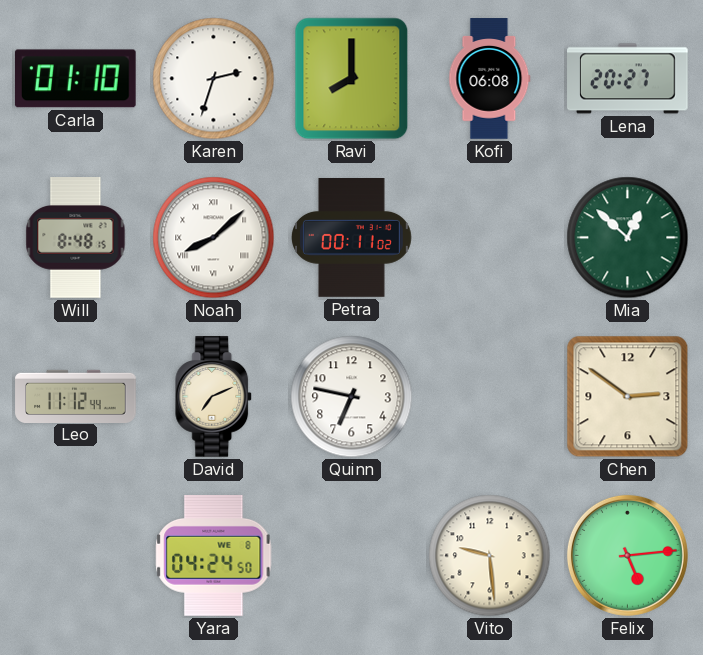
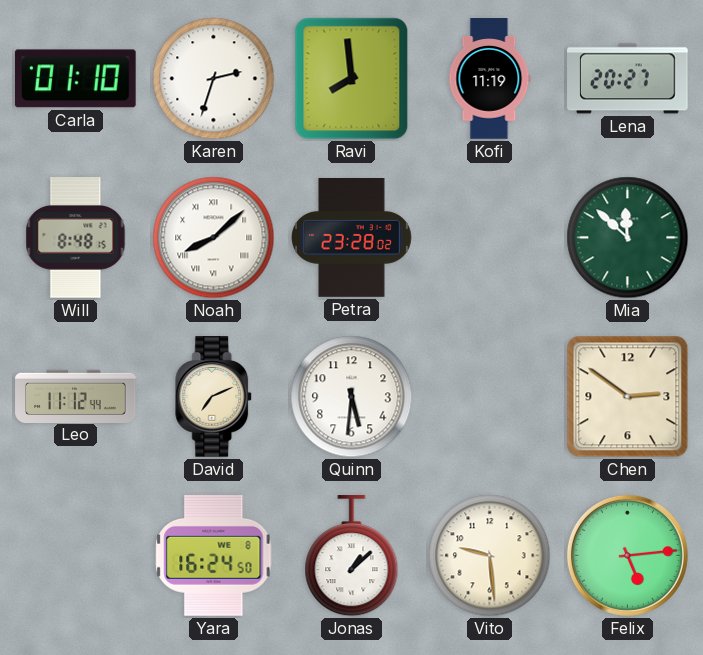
Ravi: 8:00 -> 7:59
Kofi: 06:08 -> 11:19
Petra: 00:11 -> 23:28
Mia: 12:52 -> 11:52
Quinn: 6:47 -> 5:31
Yara: 04:24 -> 16:24
Jonas: none -> 1:08
